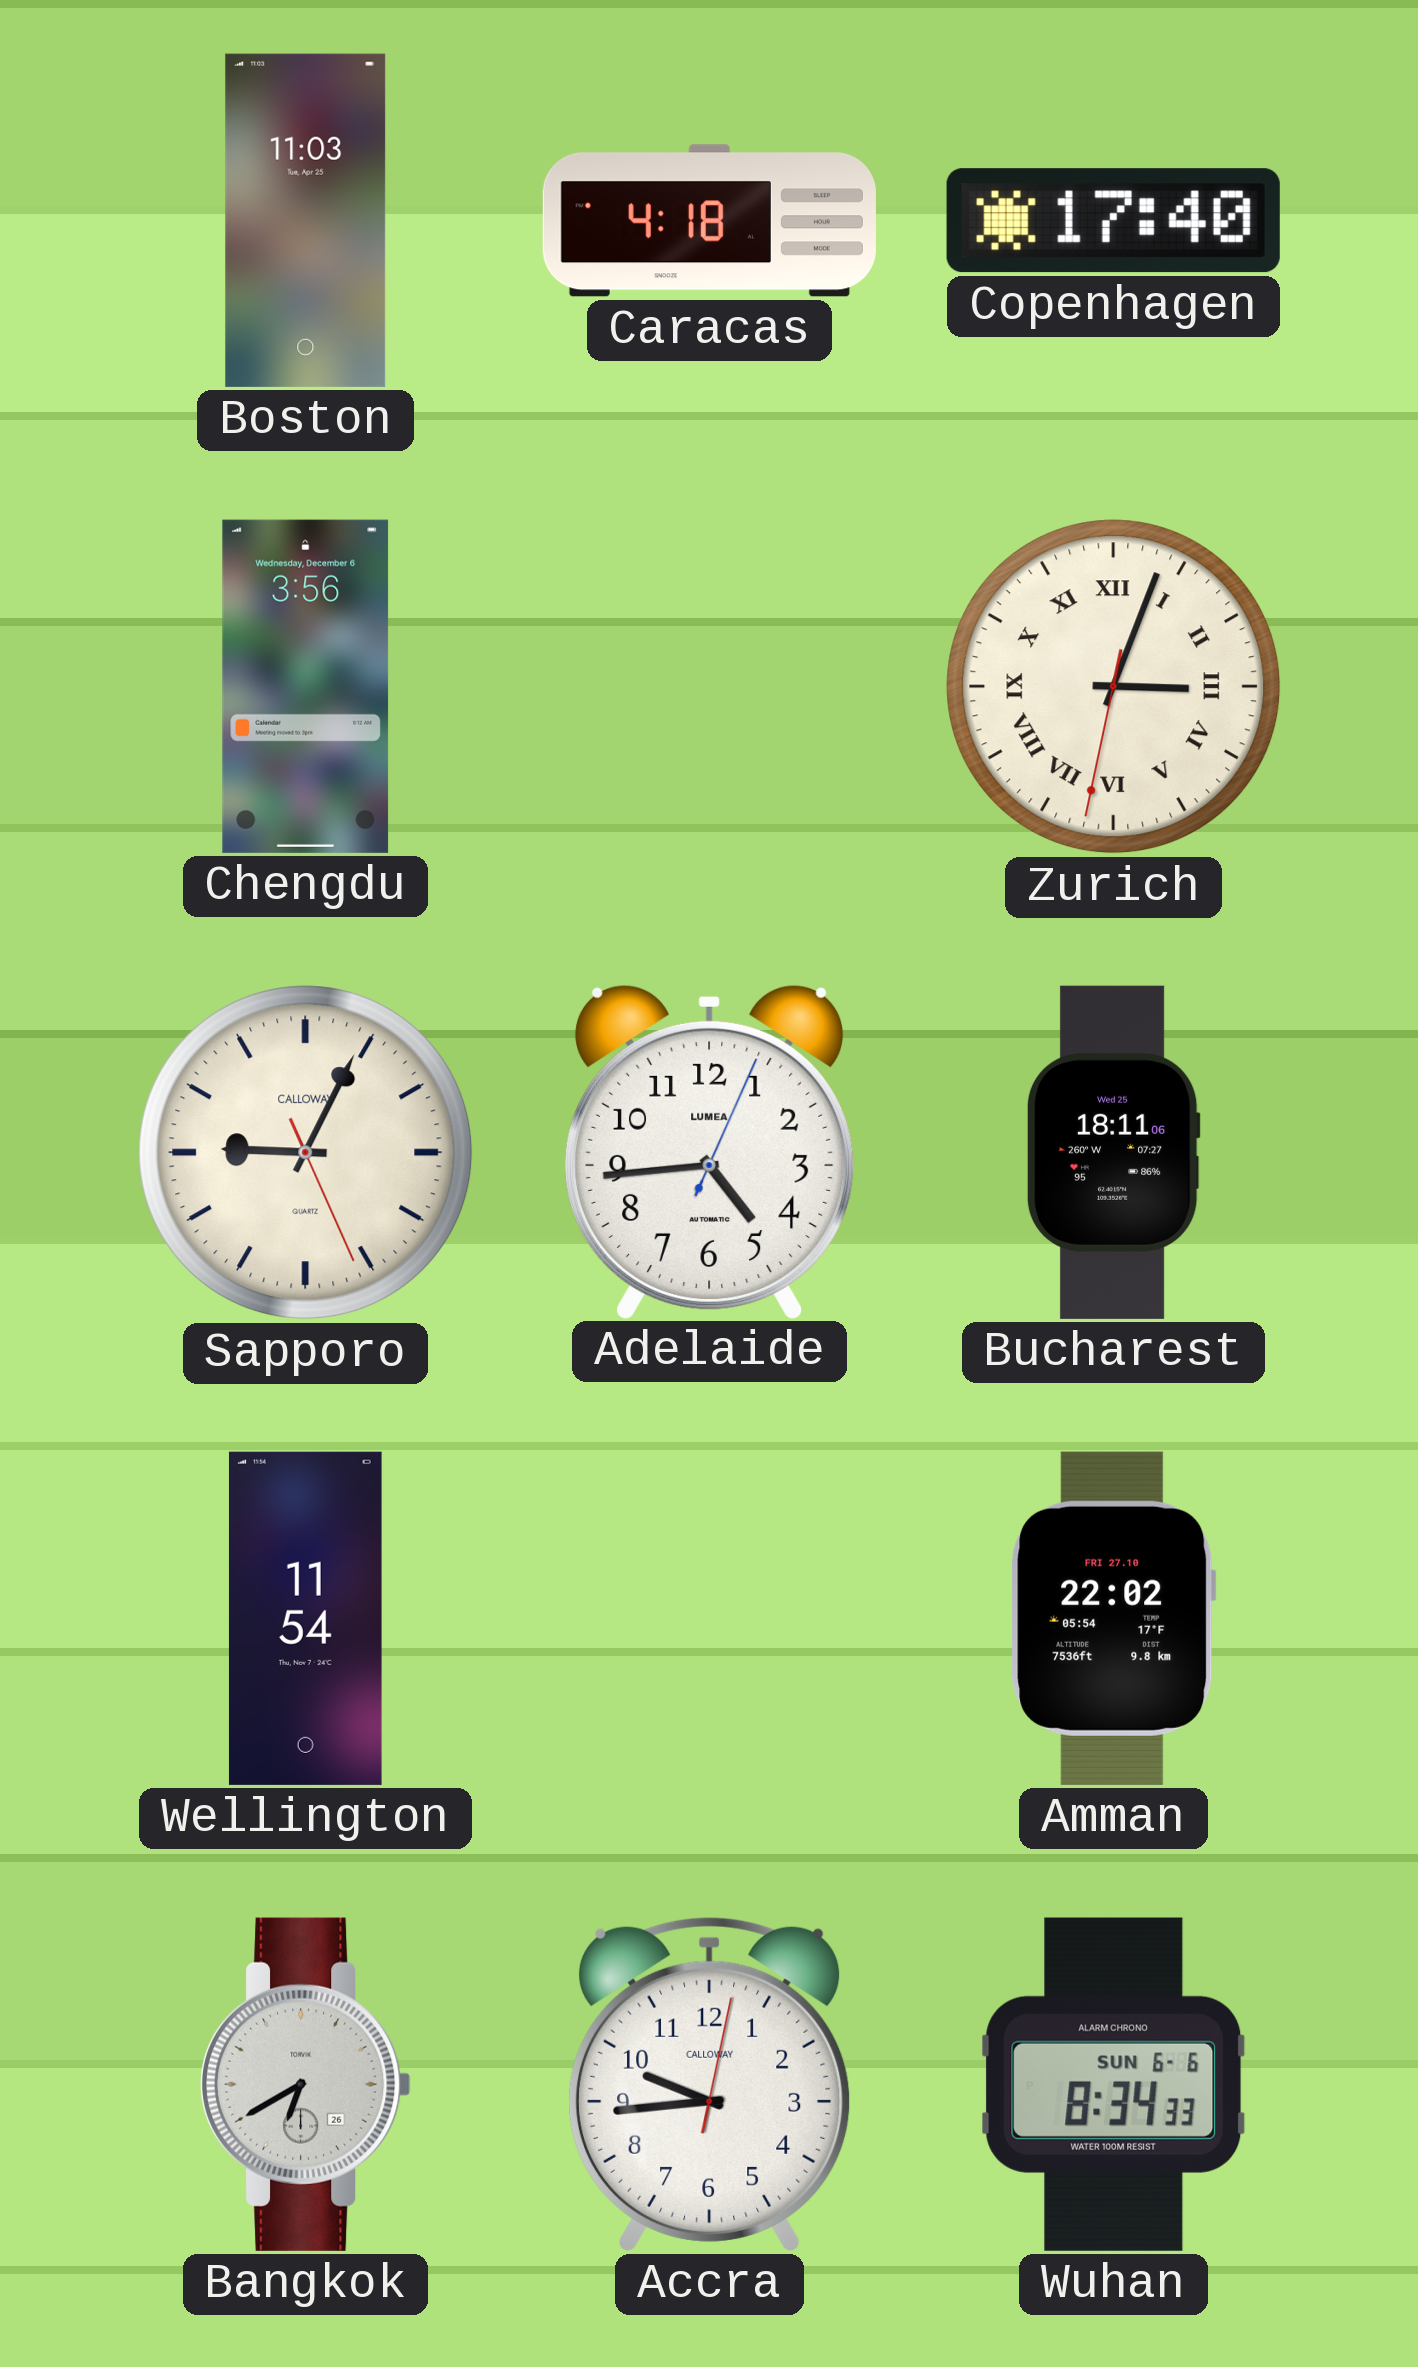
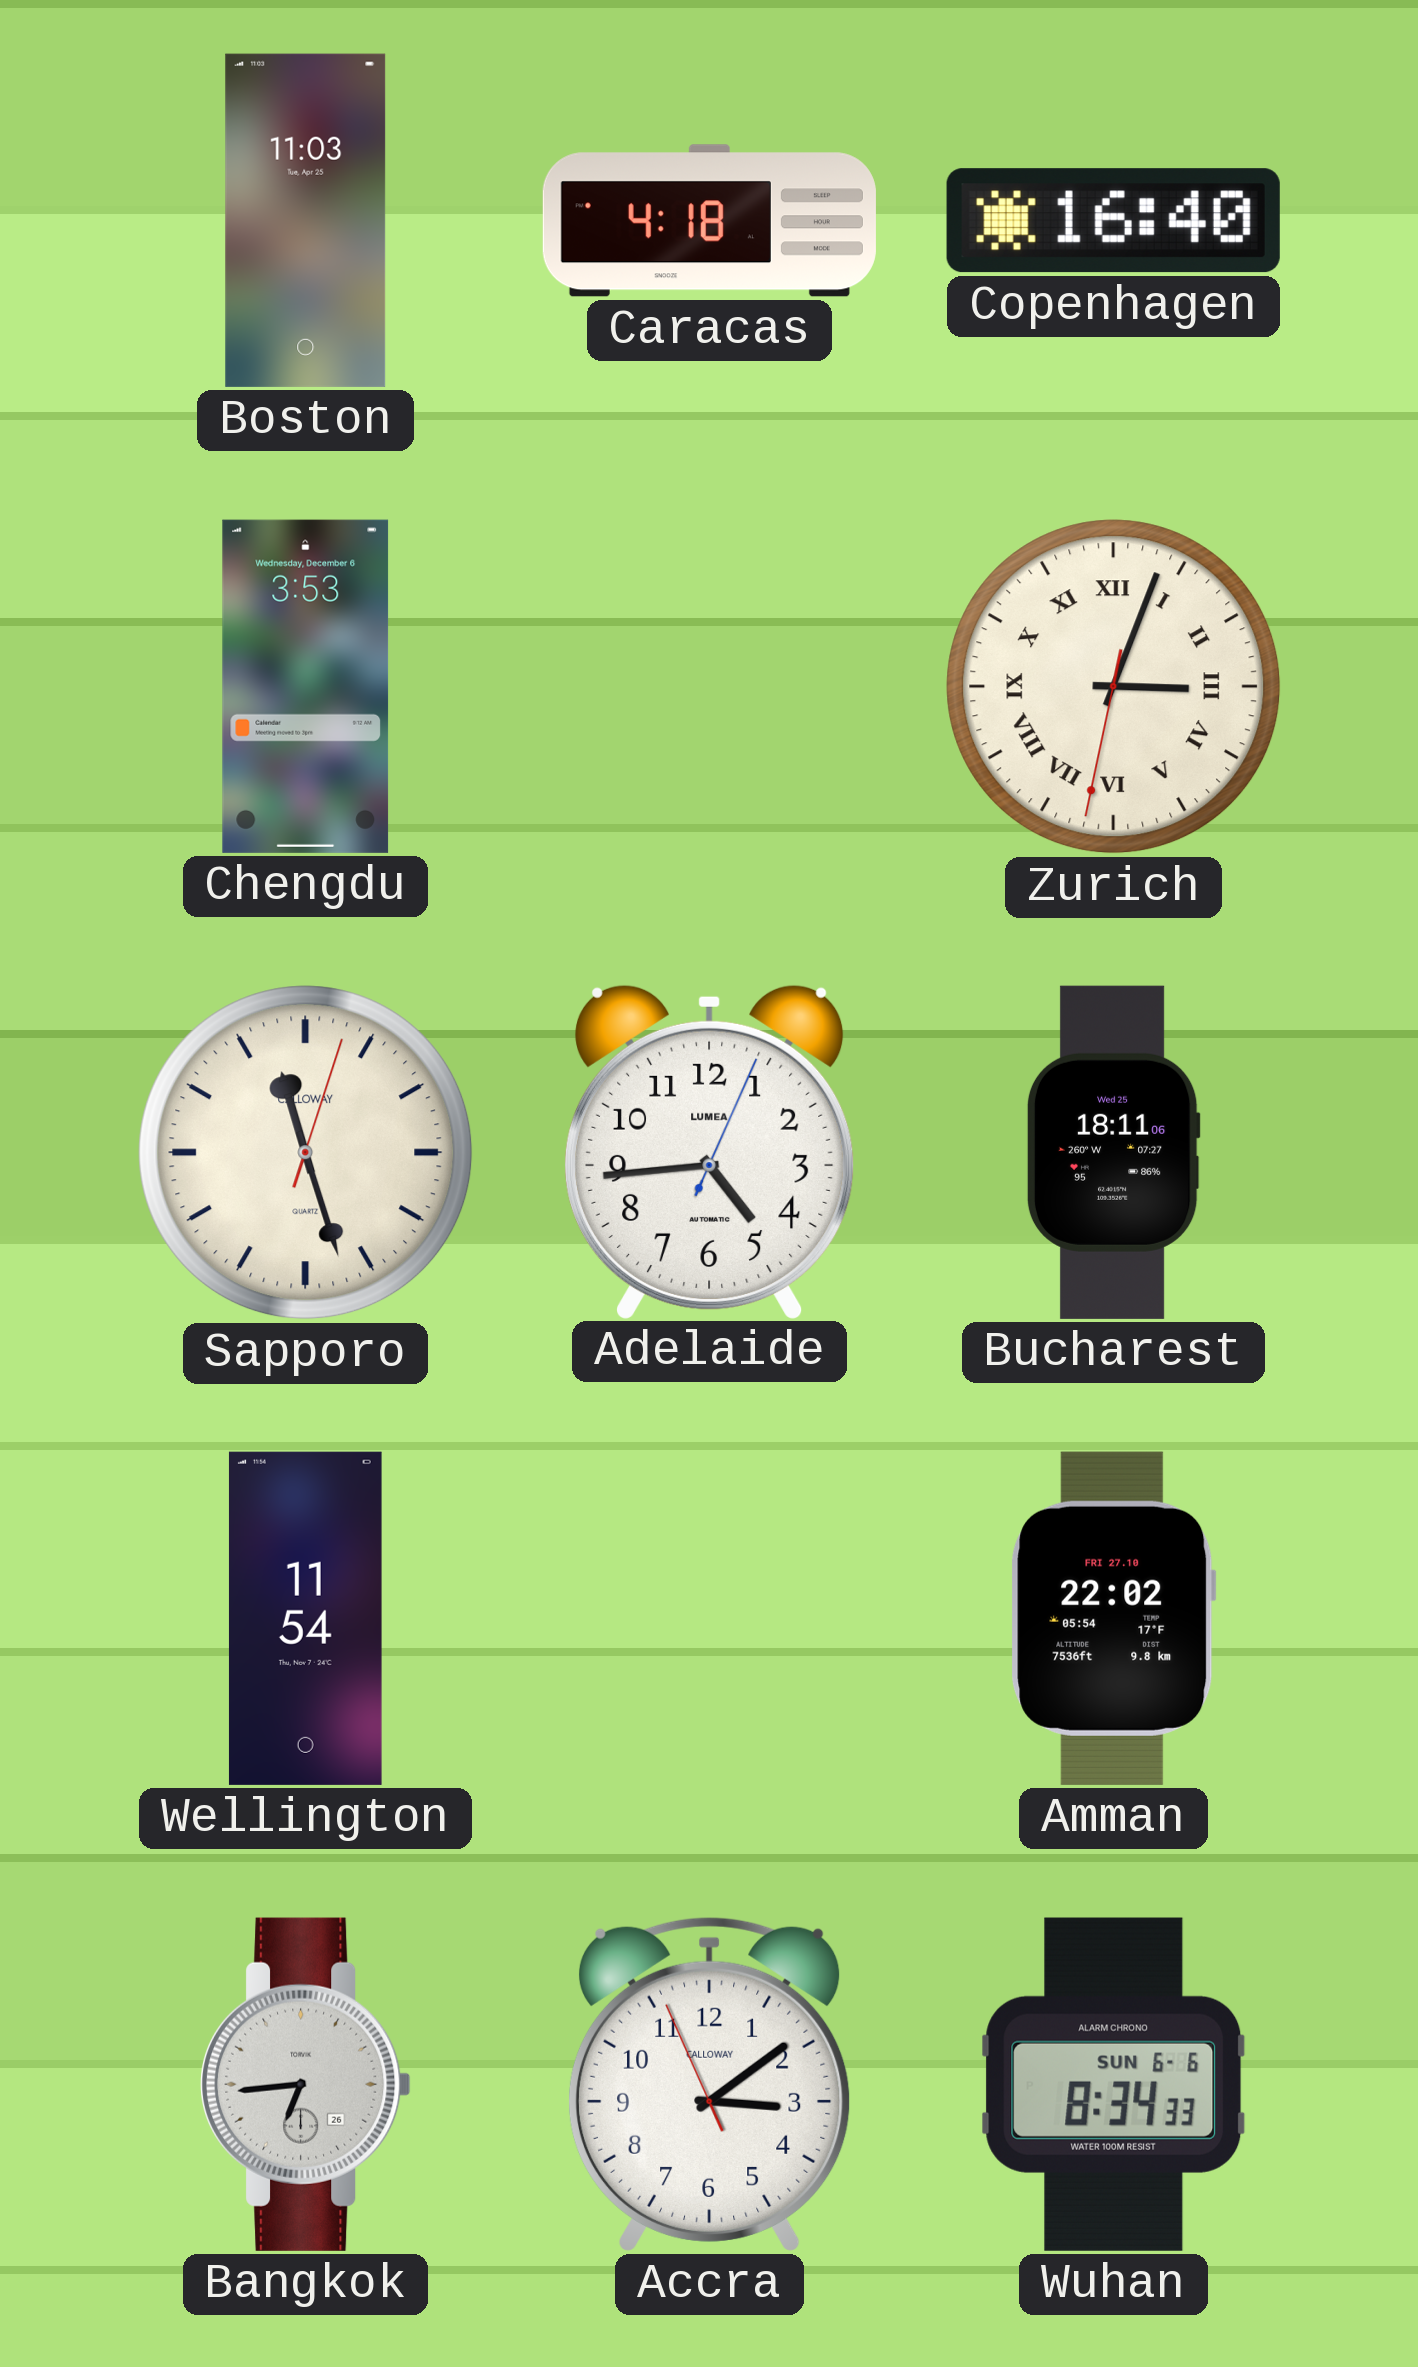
Copenhagen: 17:40 -> 16:40
Chengdu: 3:56 -> 3:53
Sapporo: 9:04 -> 11:27
Bangkok: 6:40 -> 6:44
Accra: 9:44 -> 3:08
